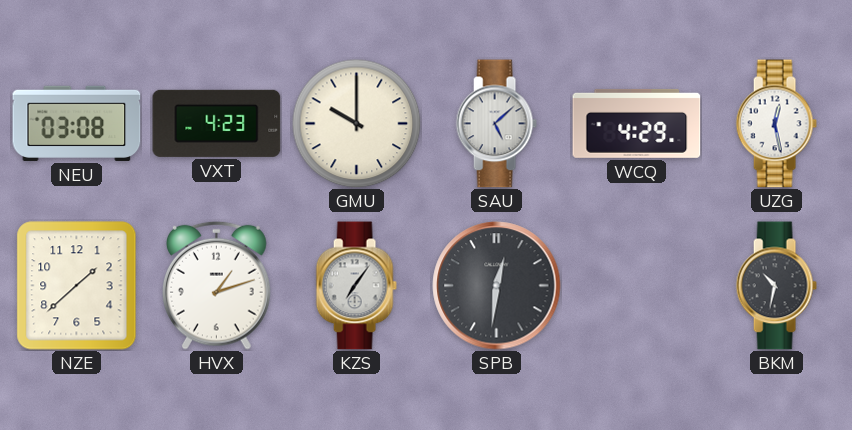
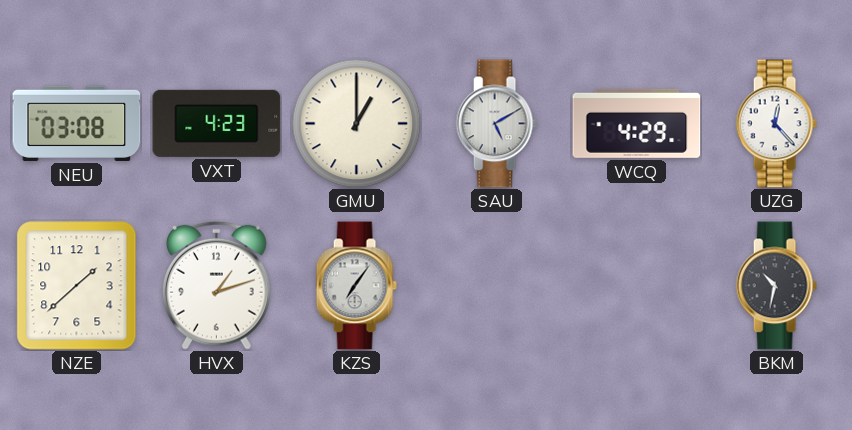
GMU: 10:00 -> 1:00
SAU: 5:08 -> 5:10
UZG: 12:28 -> 12:23
SPB: 12:31 -> none
